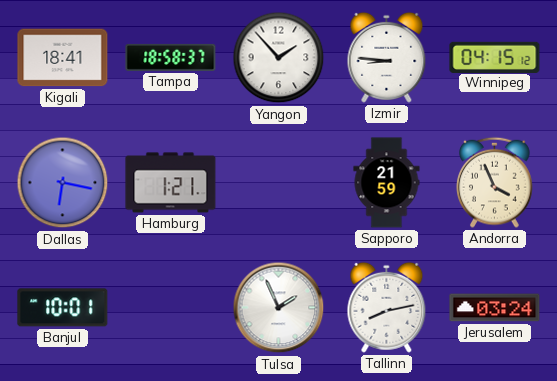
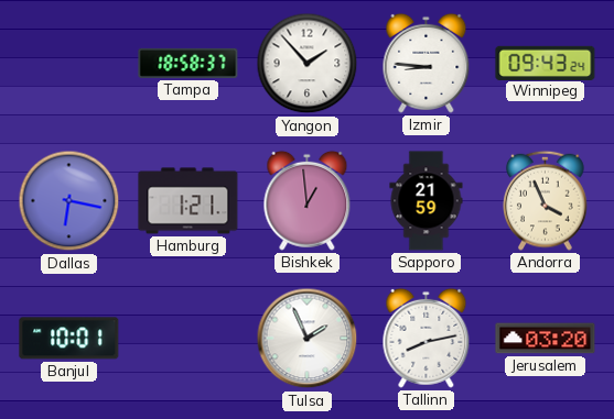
Kigali: 18:41 -> none
Winnipeg: 04:15 -> 09:43
Bishkek: none -> 12:59
Jerusalem: 03:24 -> 03:20
